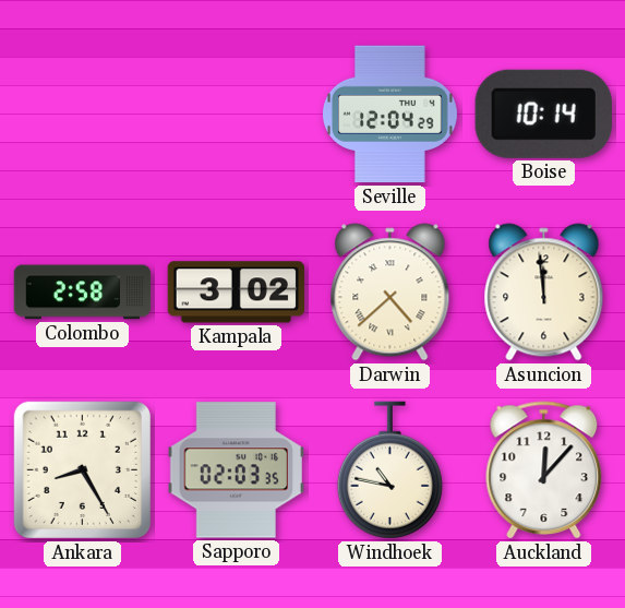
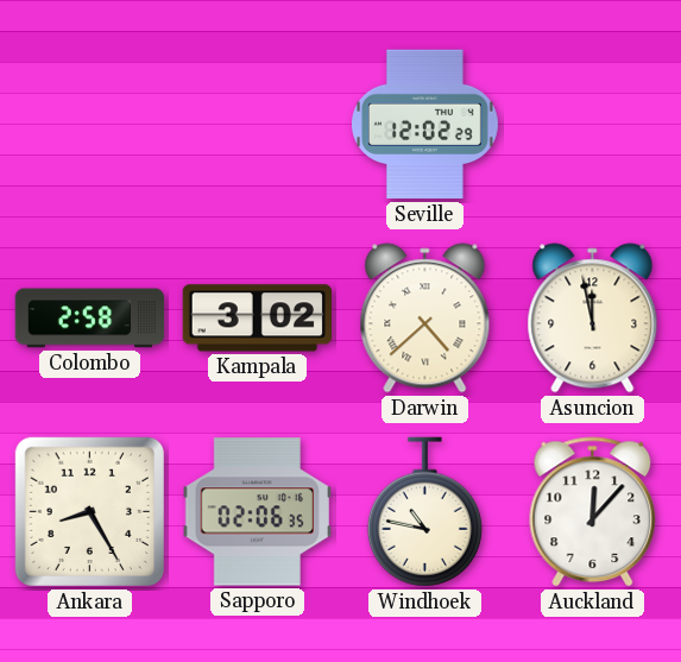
Seville: 12:04 -> 12:02
Boise: 10:14 -> none
Asuncion: 11:59 -> 11:58
Sapporo: 02:03 -> 02:06
